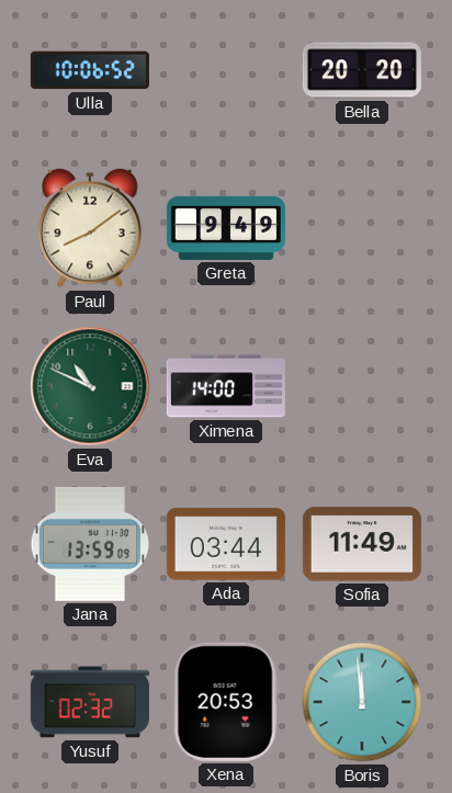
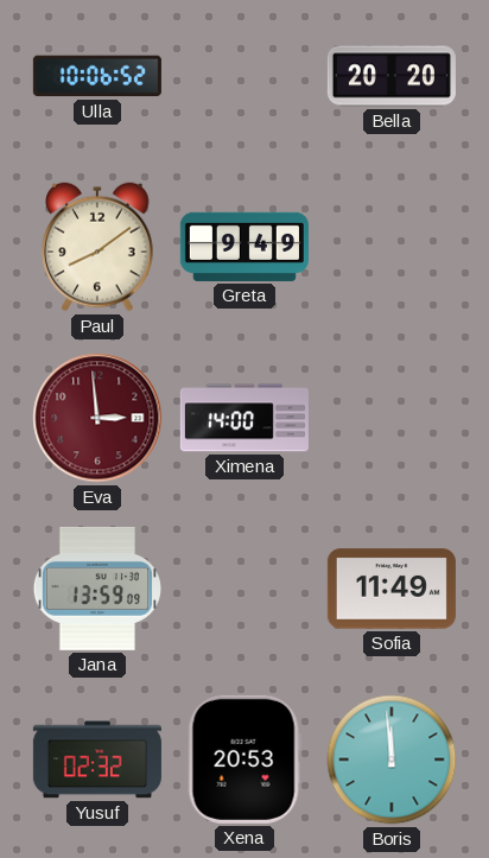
Eva: 10:49 -> 2:59
Eva dial: green -> burgundy
Ada: 03:44 -> none
